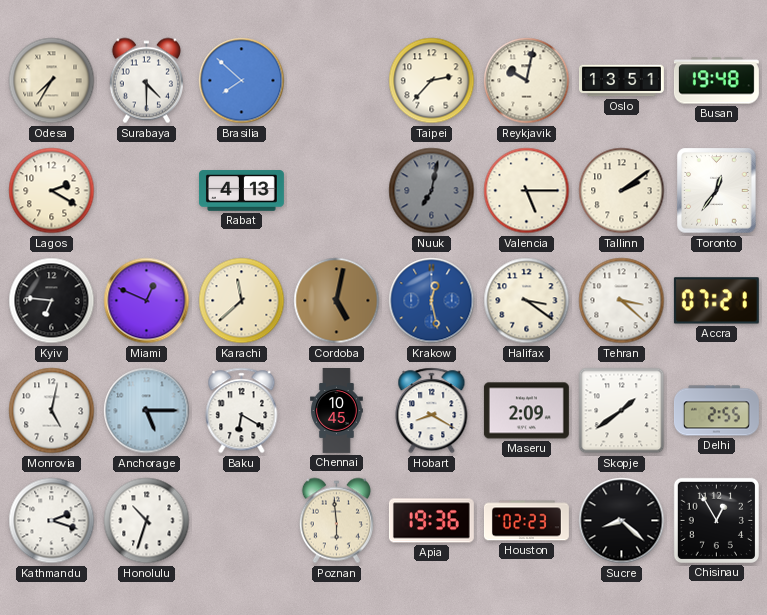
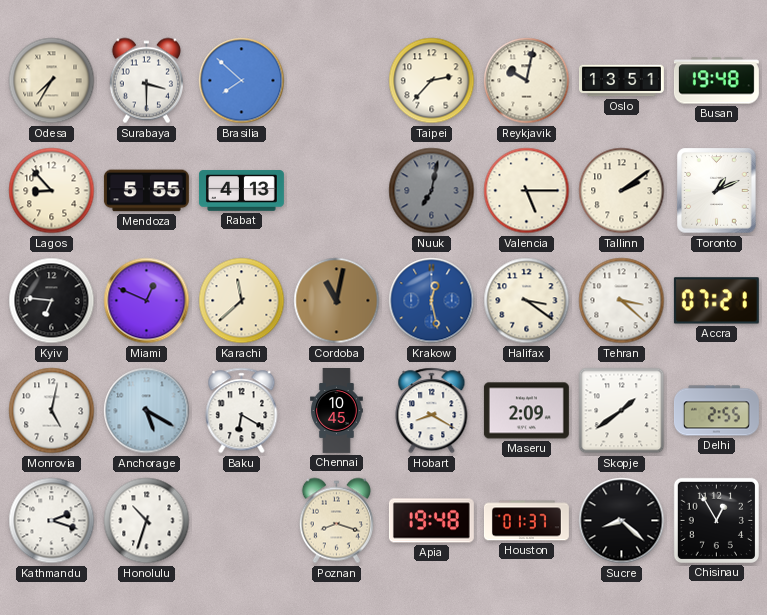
Surabaya: 4:30 -> 3:30
Lagos: 2:20 -> 8:53
Mendoza: none -> 5:55
Toronto: 12:36 -> 1:11
Cordoba: 5:02 -> 11:02
Anchorage: 5:15 -> 5:20
Poznan: 5:59 -> 8:18
Apia: 19:36 -> 19:48
Houston: 02:23 -> 01:37
